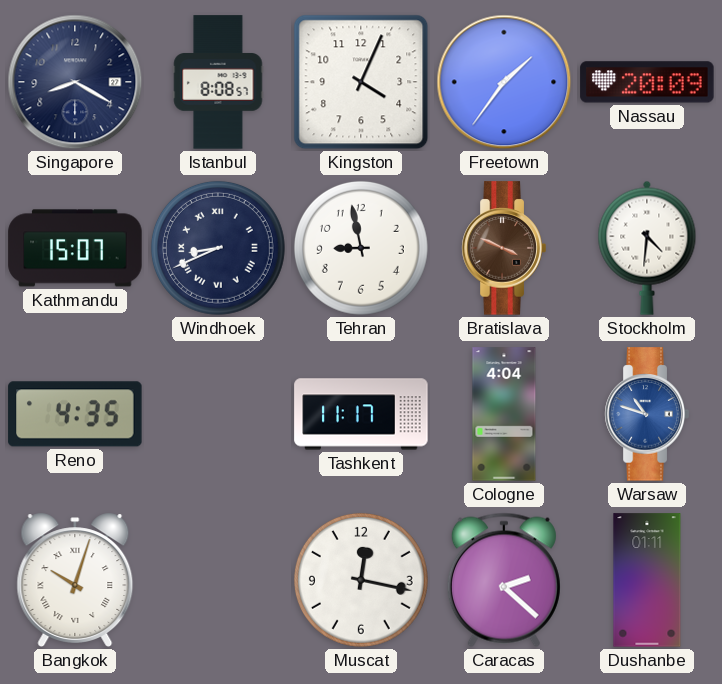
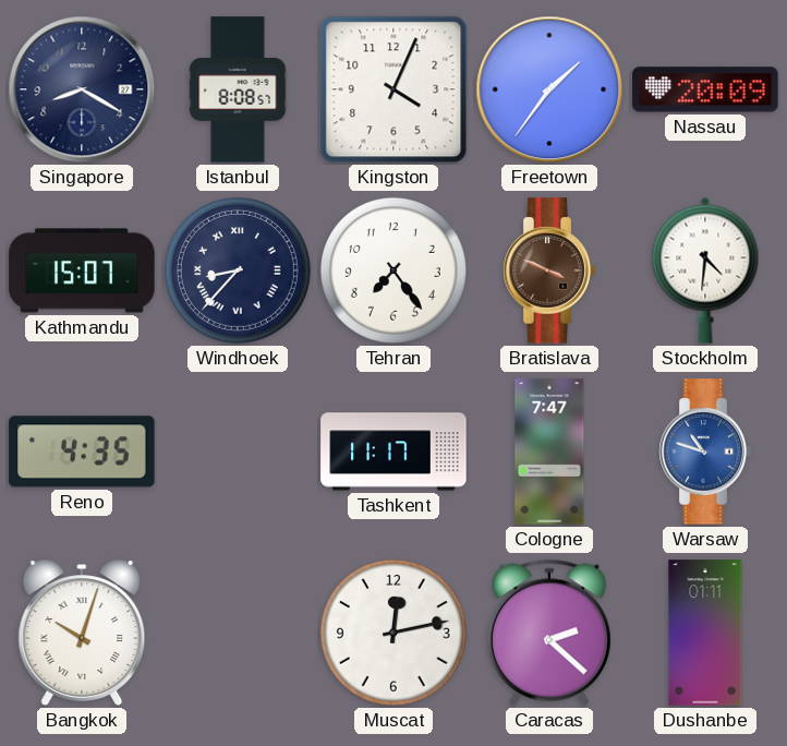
Windhoek: 8:41 -> 8:37
Tehran: 8:58 -> 7:24
Cologne: 4:04 -> 7:47
Muscat: 12:17 -> 12:13
